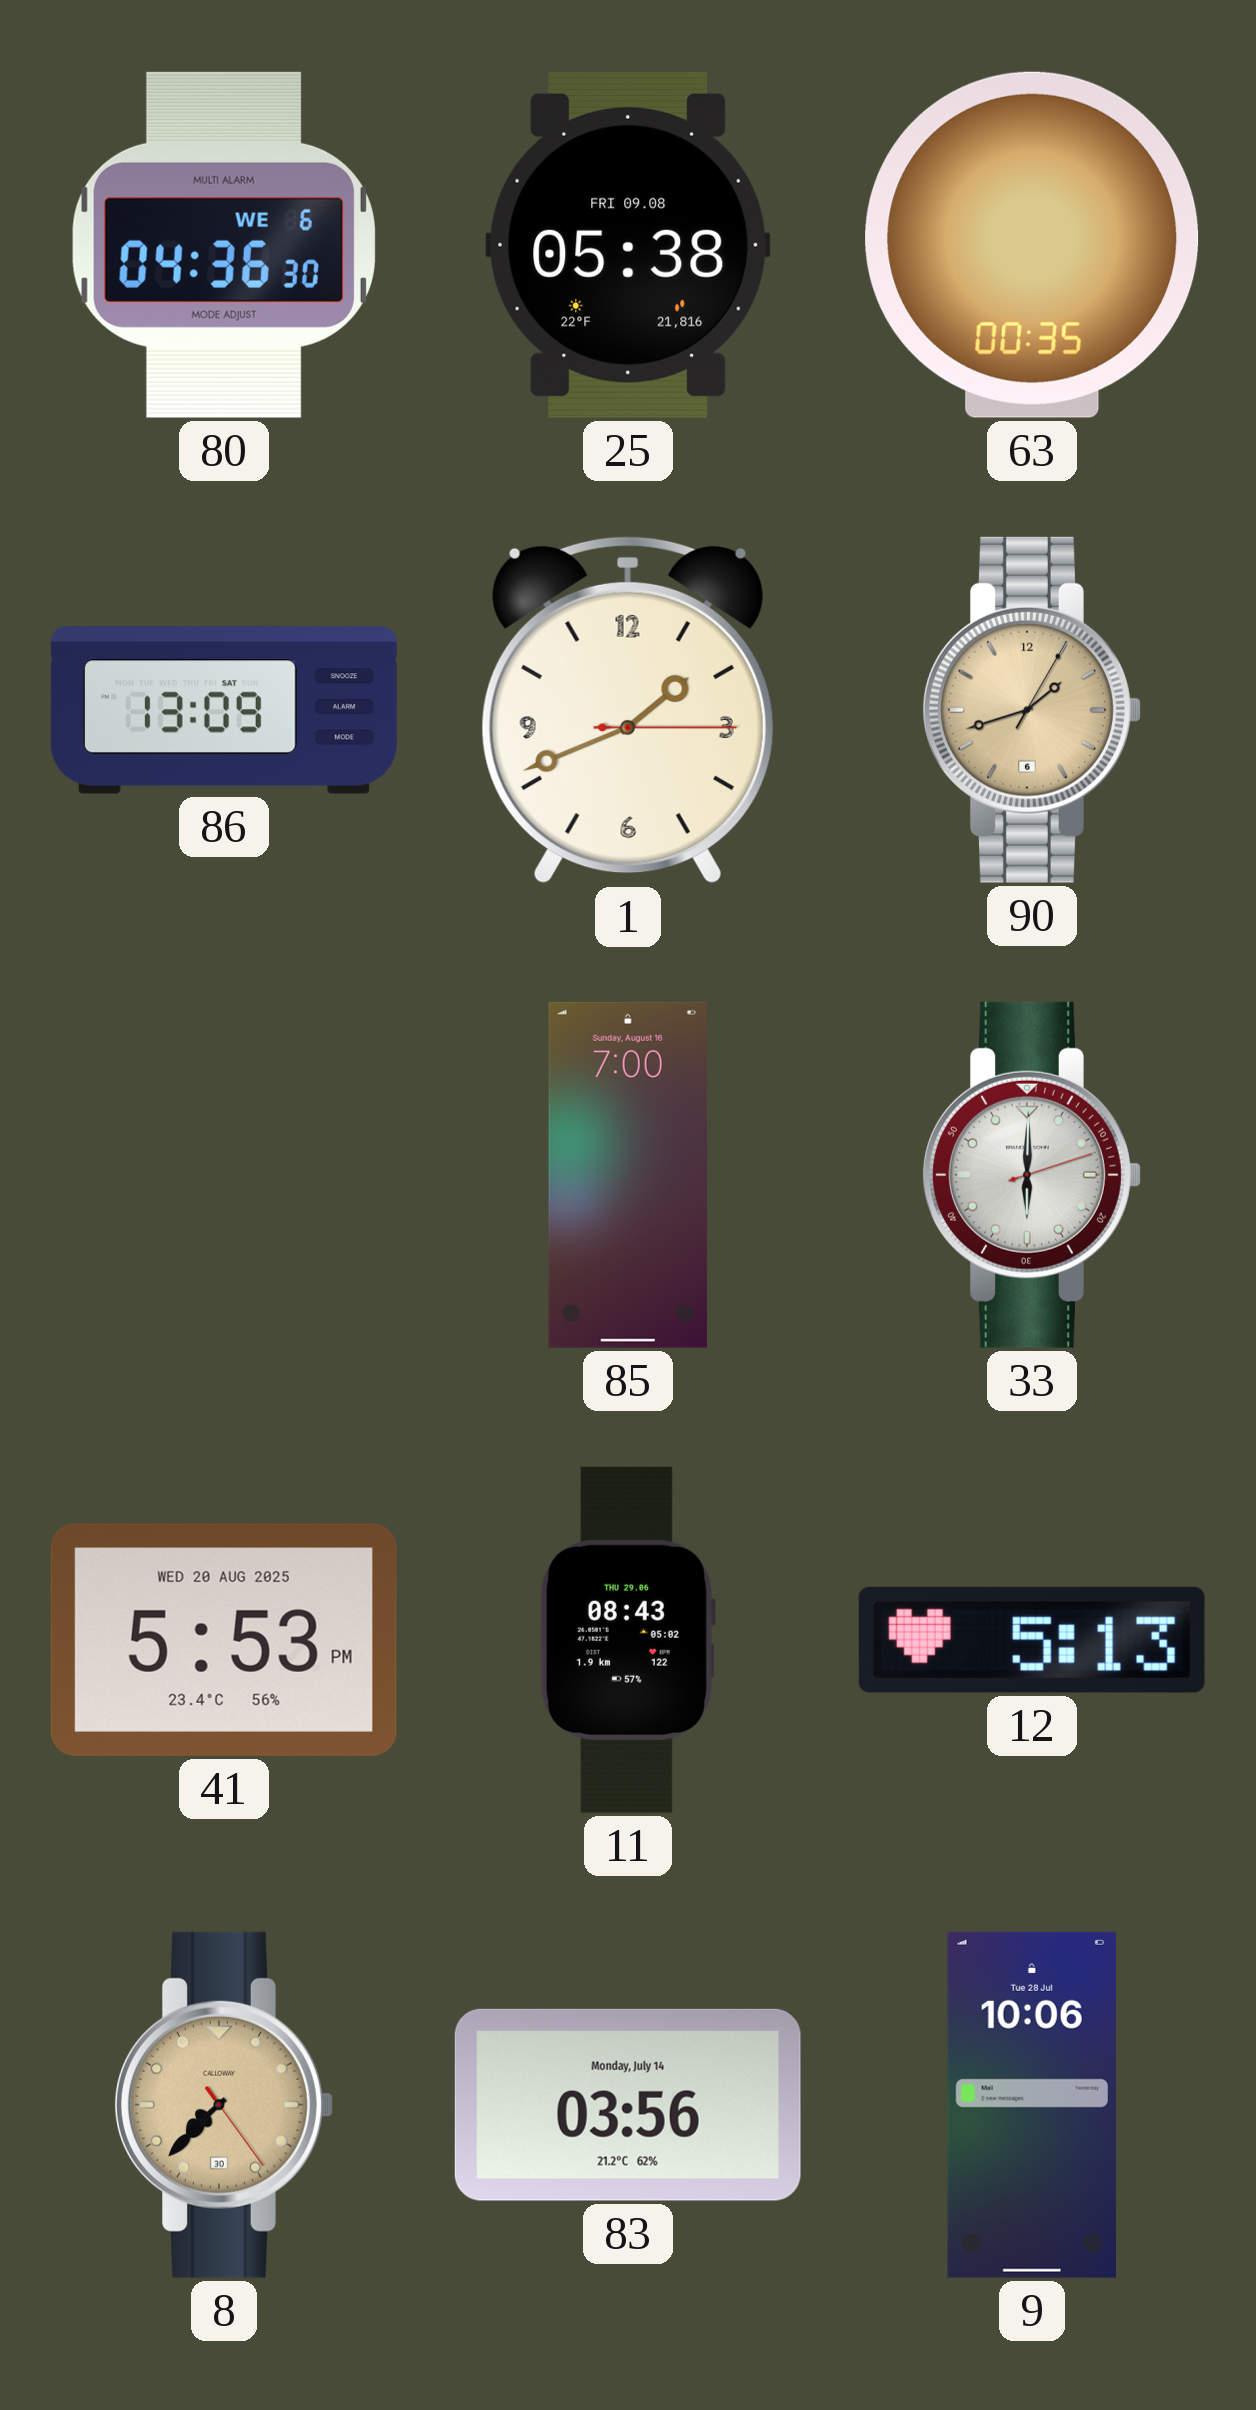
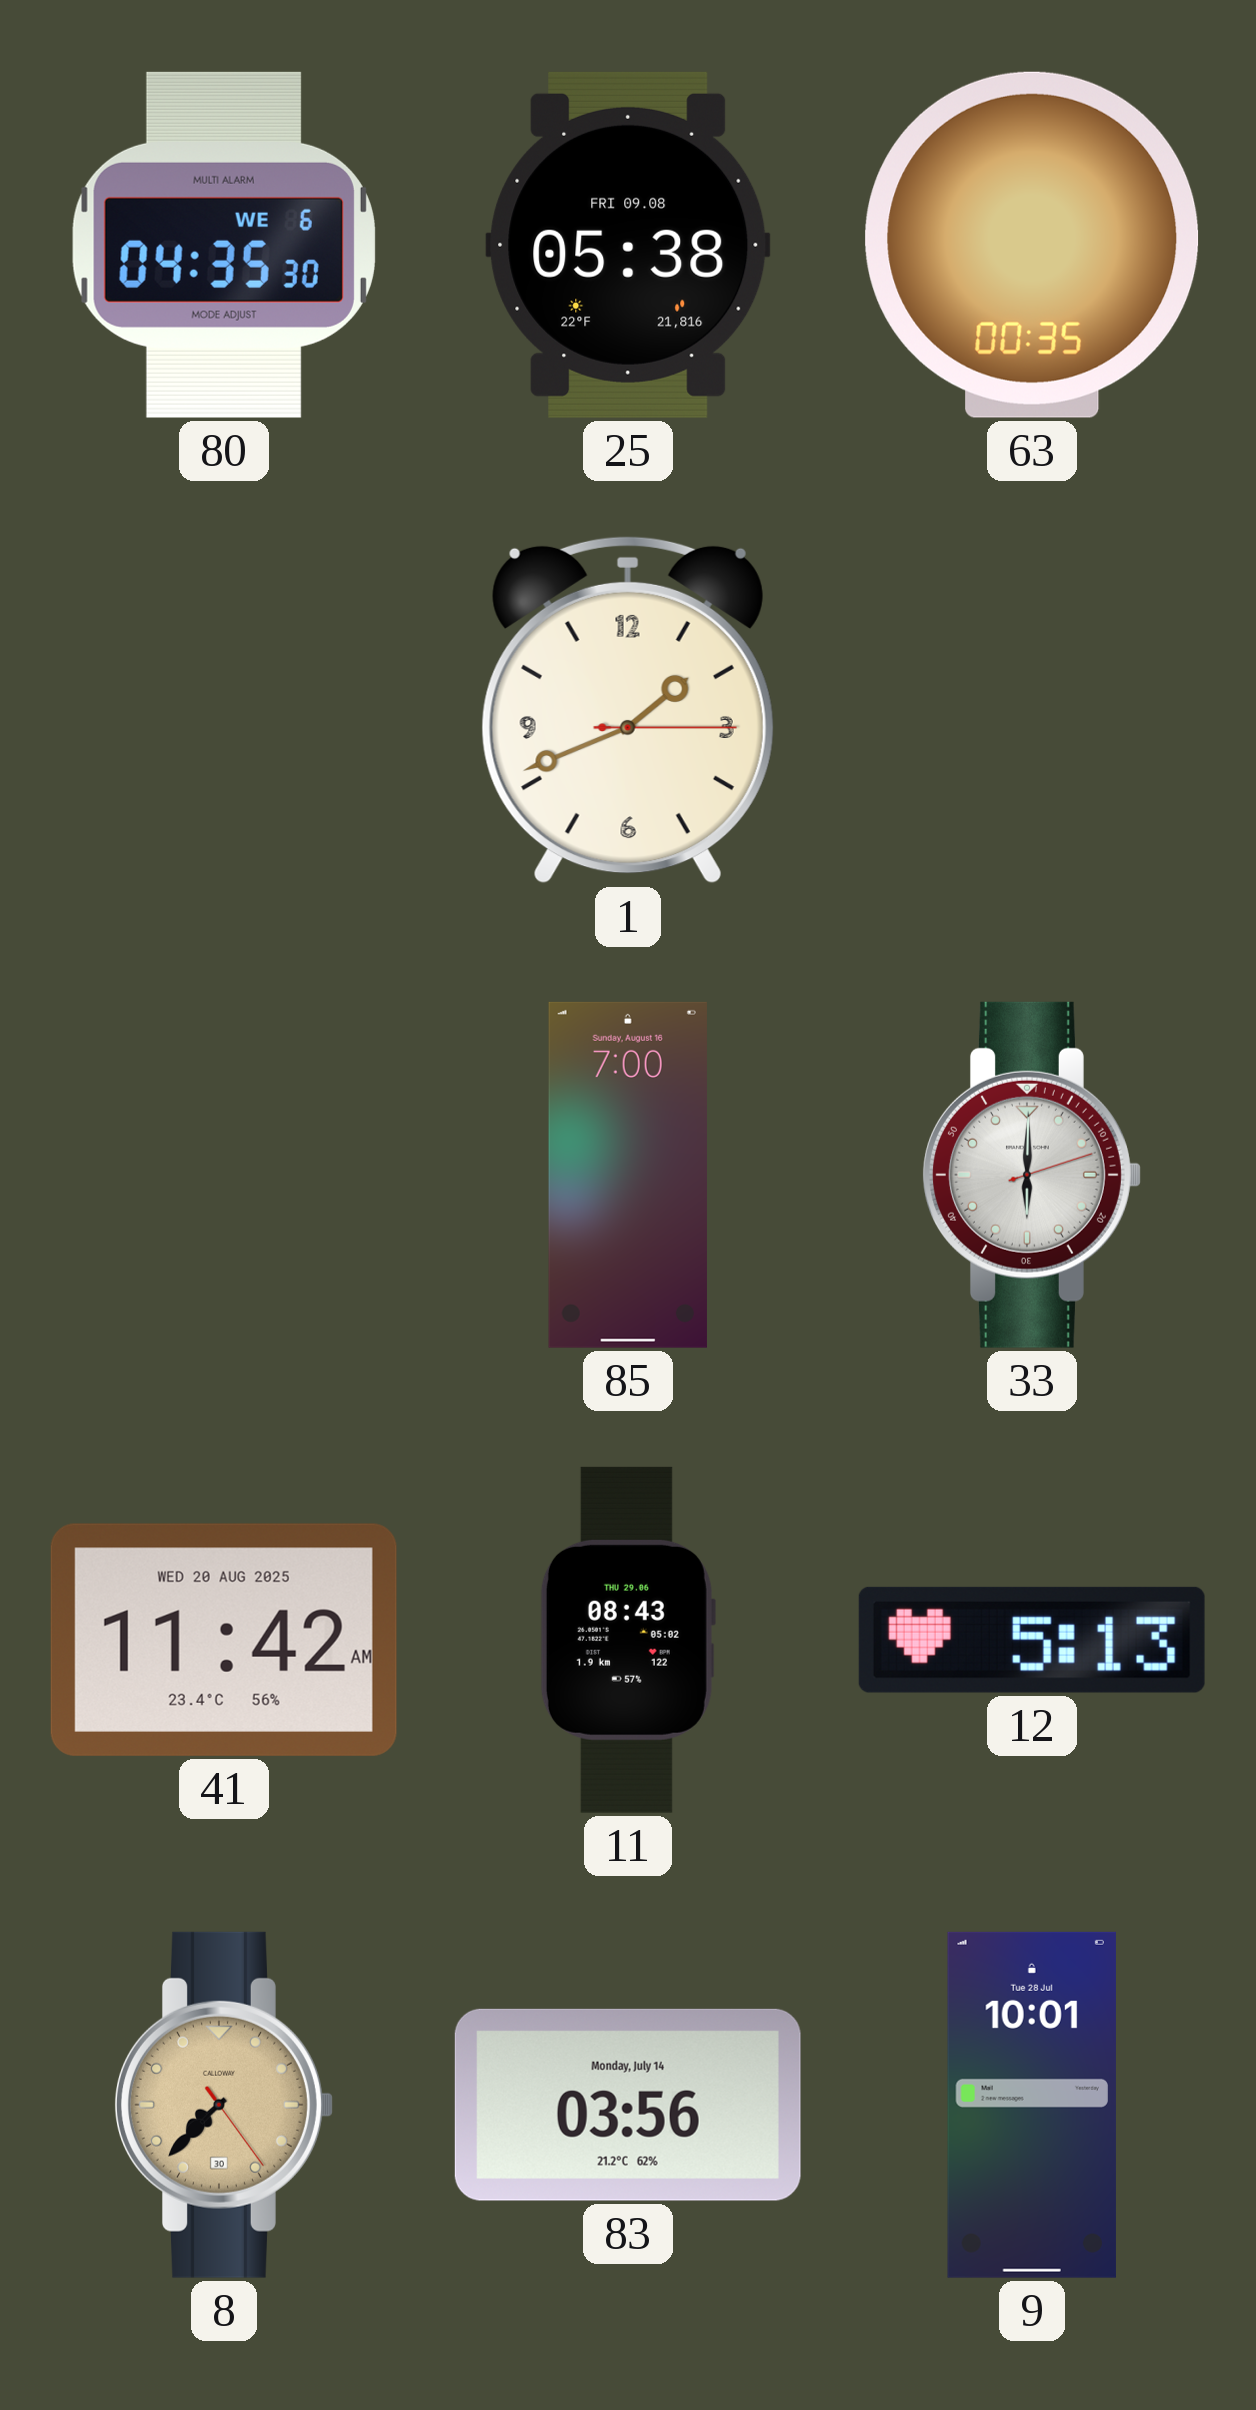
80: 04:36 -> 04:35
86: 13:09 -> none
90: 1:42 -> none
41: 5:53 -> 11:42
9: 10:06 -> 10:01
